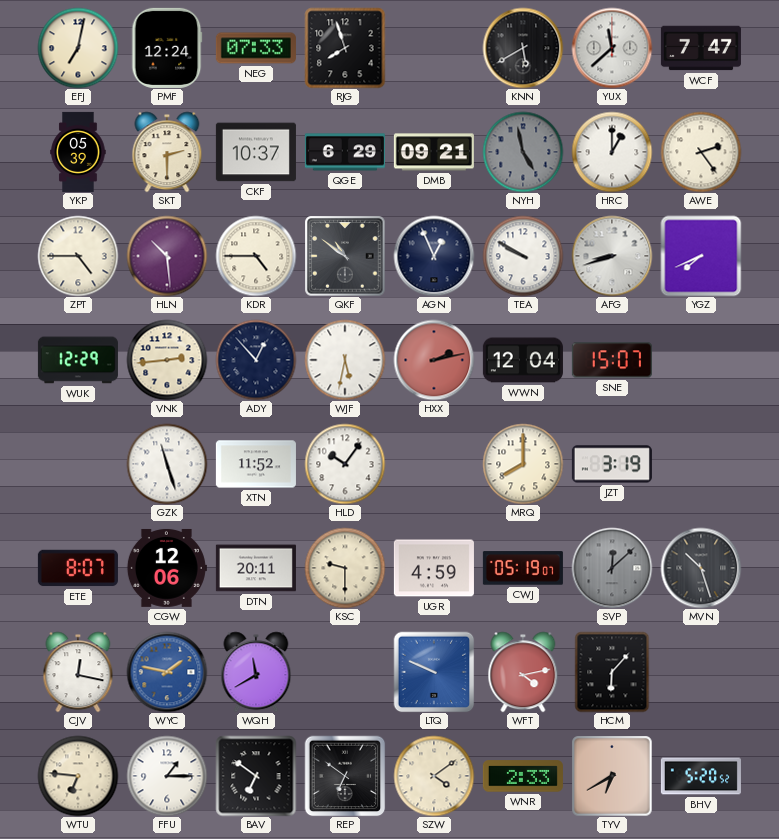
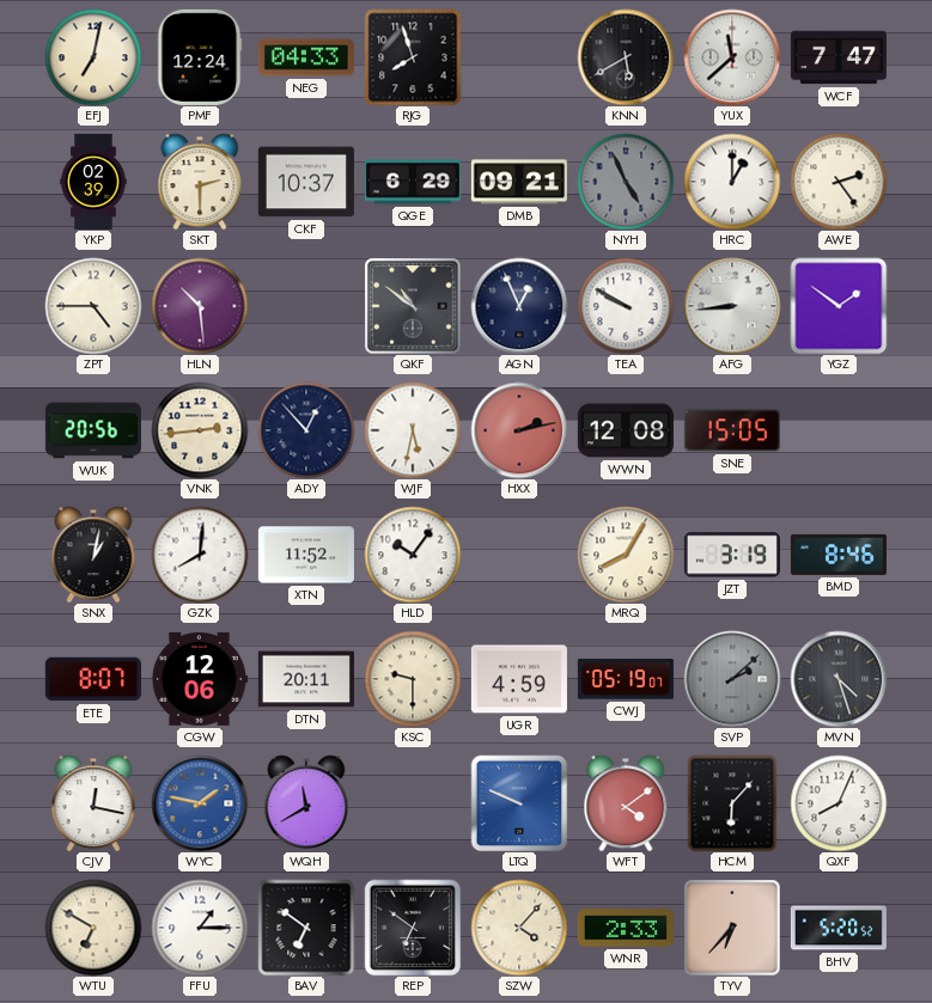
NEG: 07:33 -> 04:33
YKP: 05:39 -> 02:39
NYH: 4:58 -> 4:56
KDR: 4:45 -> none
AFG: 8:42 -> 8:44
YGZ: 7:41 -> 1:51
WUK: 12:29 -> 20:56
WWN: 12:04 -> 12:08
SNE: 15:07 -> 15:05
SNX: none -> 1:02
GZK: 11:27 -> 8:01
MRQ: 8:00 -> 8:05
BMD: none -> 8:46
SVP: 12:08 -> 2:08
MVN: 10:27 -> 4:27
WFT: 4:13 -> 4:09
QXF: none -> 8:04
WTU: 6:46 -> 6:50
SZW: 4:09 -> 4:07
TYV: 6:40 -> 6:37
